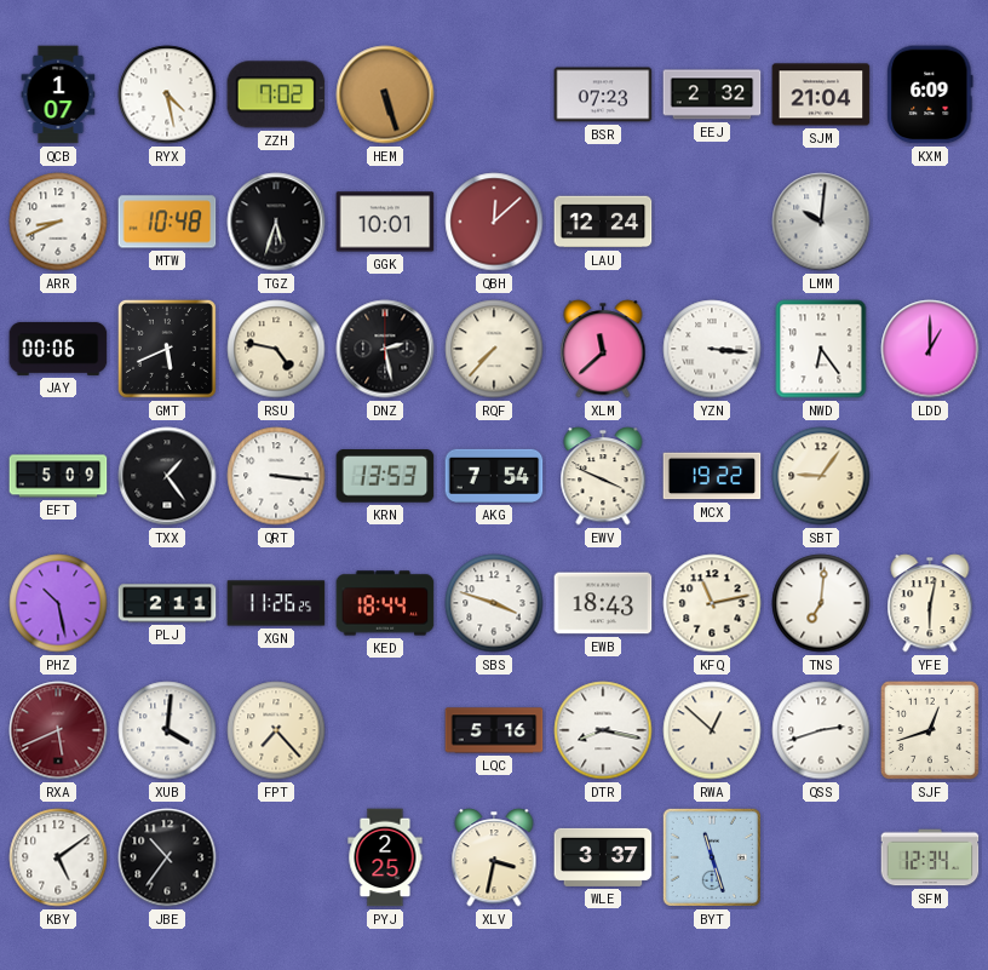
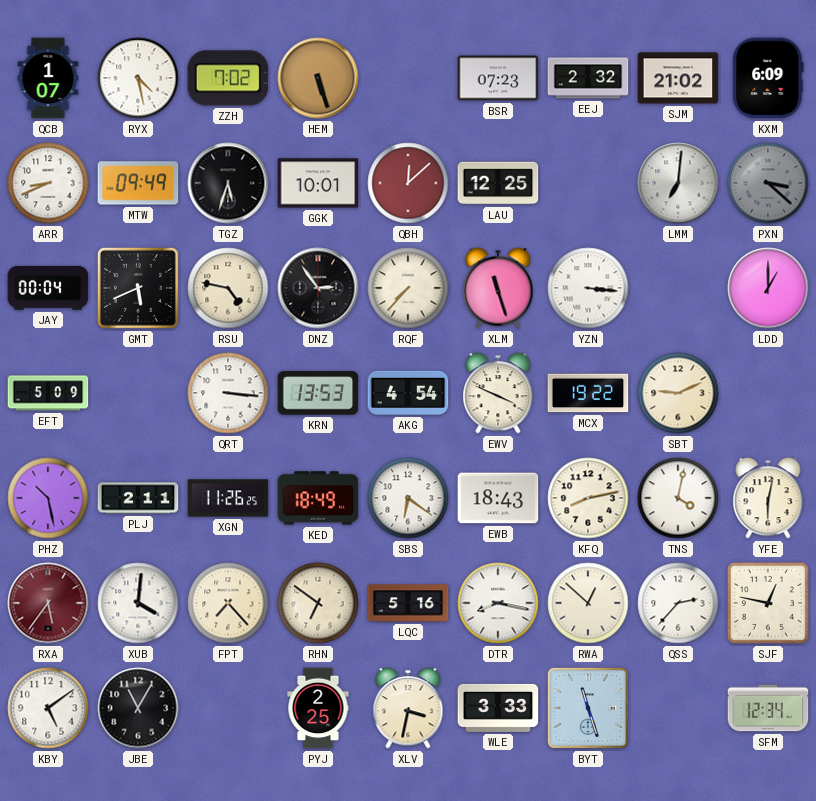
SJM: 21:04 -> 21:02
MTW: 10:48 -> 09:49
LAU: 12:24 -> 12:25
LMM: 10:01 -> 7:01
PXN: none -> 3:22
JAY: 00:06 -> 00:04
DNZ: 2:28 -> 2:54
XLM: 11:38 -> 11:27
NWD: 6:24 -> none
TXX: 1:24 -> none
AKG: 7:54 -> 4:54
SBT: 9:06 -> 9:11
KED: 18:44 -> 18:49
SBS: 3:48 -> 6:21
KFQ: 11:13 -> 8:13
TNS: 7:01 -> 4:02
RXA: 5:41 -> 5:36
RHN: none -> 6:51
QSS: 2:42 -> 2:37
SJF: 12:42 -> 12:47
JBE: 10:36 -> 11:05
WLE: 3:37 -> 3:33
